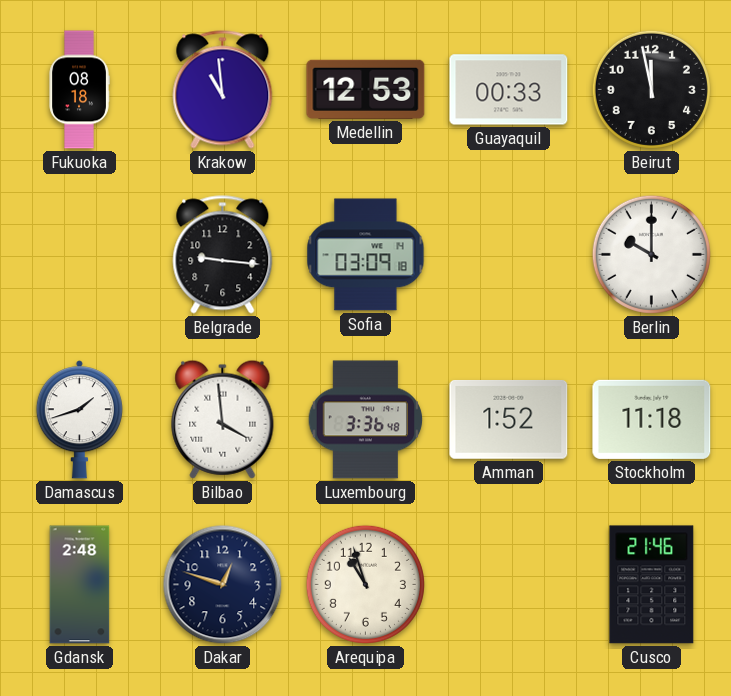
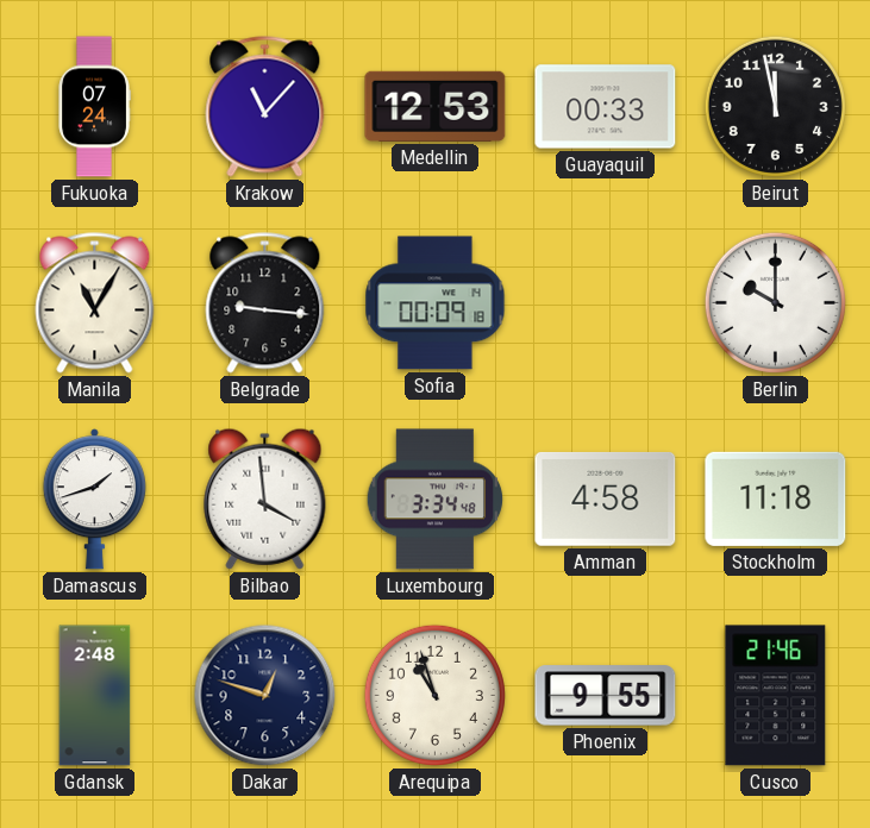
Fukuoka: 08:18 -> 07:24
Krakow: 10:59 -> 11:07
Manila: none -> 11:05
Sofia: 03:09 -> 00:09
Luxembourg: 3:36 -> 3:34
Amman: 1:52 -> 4:58
Phoenix: none -> 9:55
